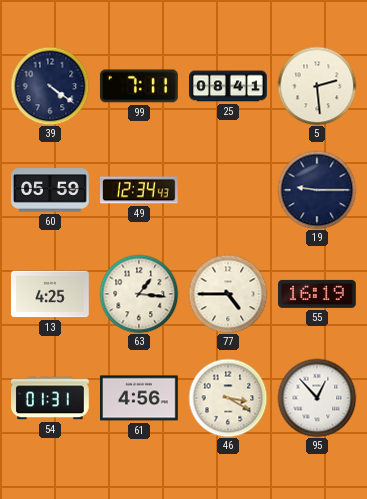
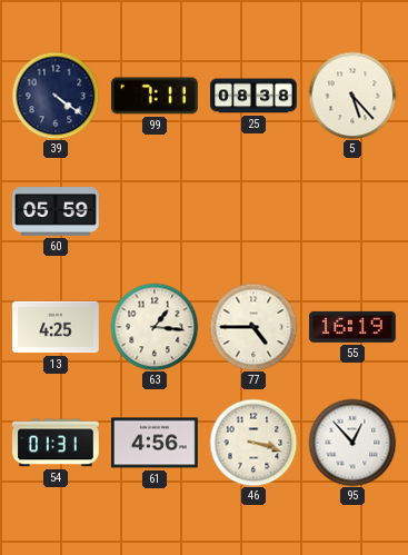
25: 08:41 -> 08:38
5: 2:29 -> 5:23
49: 12:34 -> none
19: 9:15 -> none
46: 3:20 -> 3:18
